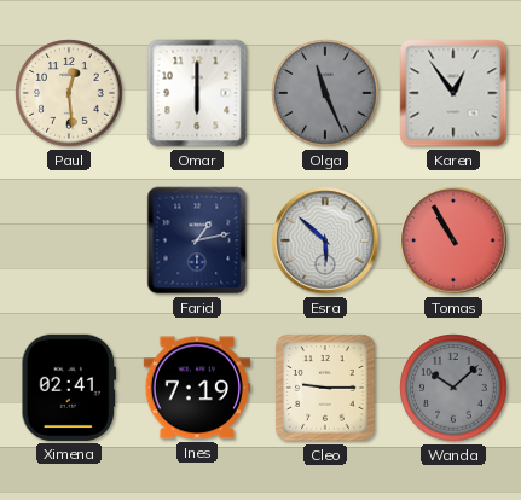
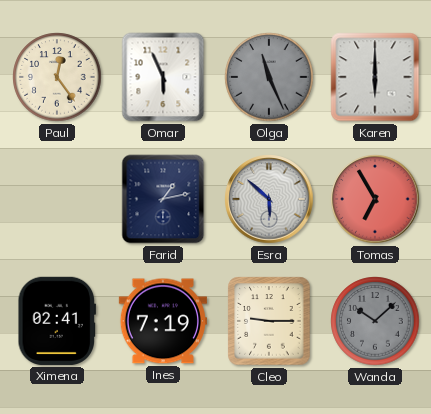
Paul: 12:29 -> 12:24
Omar: 6:00 -> 5:56
Karen: 12:54 -> 6:00
Tomas: 10:55 -> 6:55
